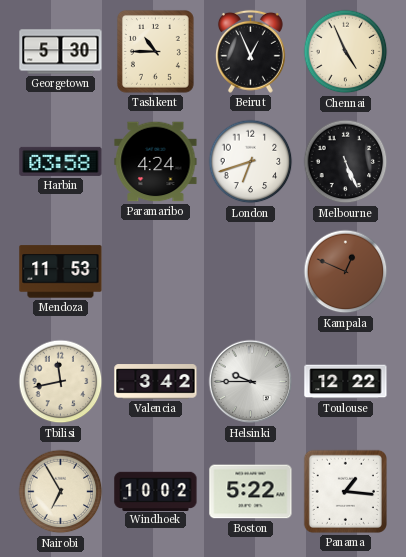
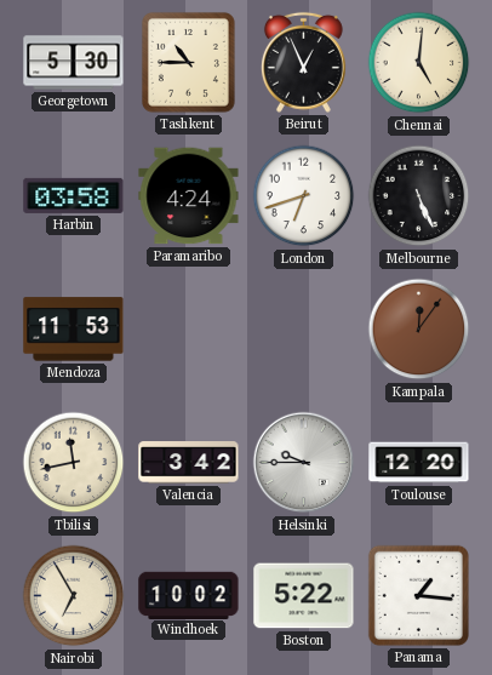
Chennai: 4:56 -> 5:01
Kampala: 12:49 -> 12:06
Toulouse: 12:22 -> 12:20
